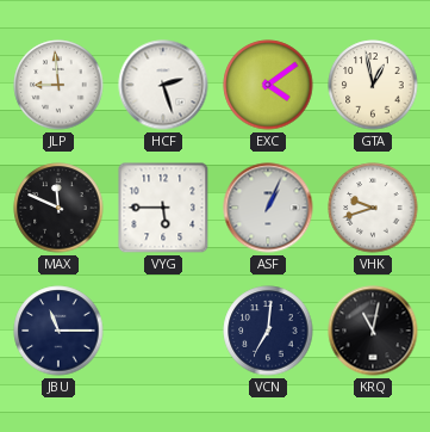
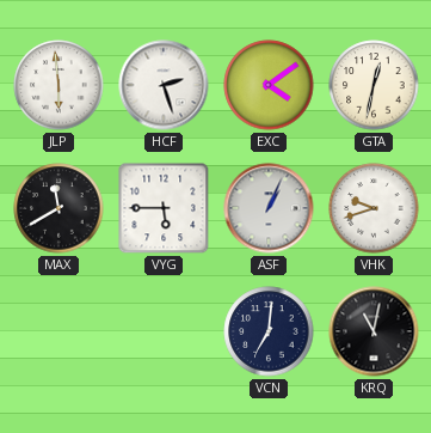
JLP: 8:59 -> 5:59
GTA: 12:58 -> 12:32
MAX: 11:49 -> 11:40
JBU: 11:15 -> none
